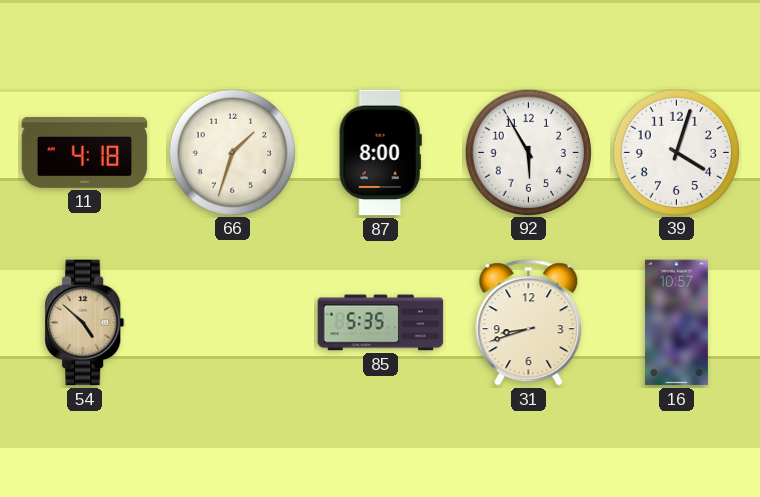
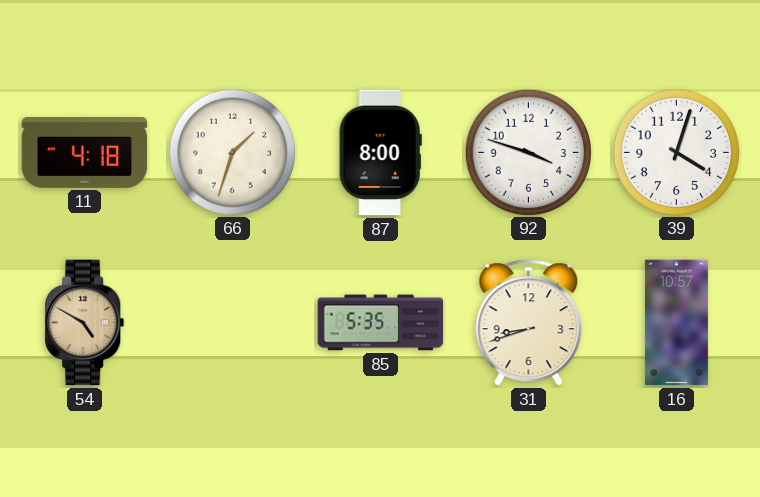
92: 5:55 -> 3:48
54: 4:52 -> 4:50
